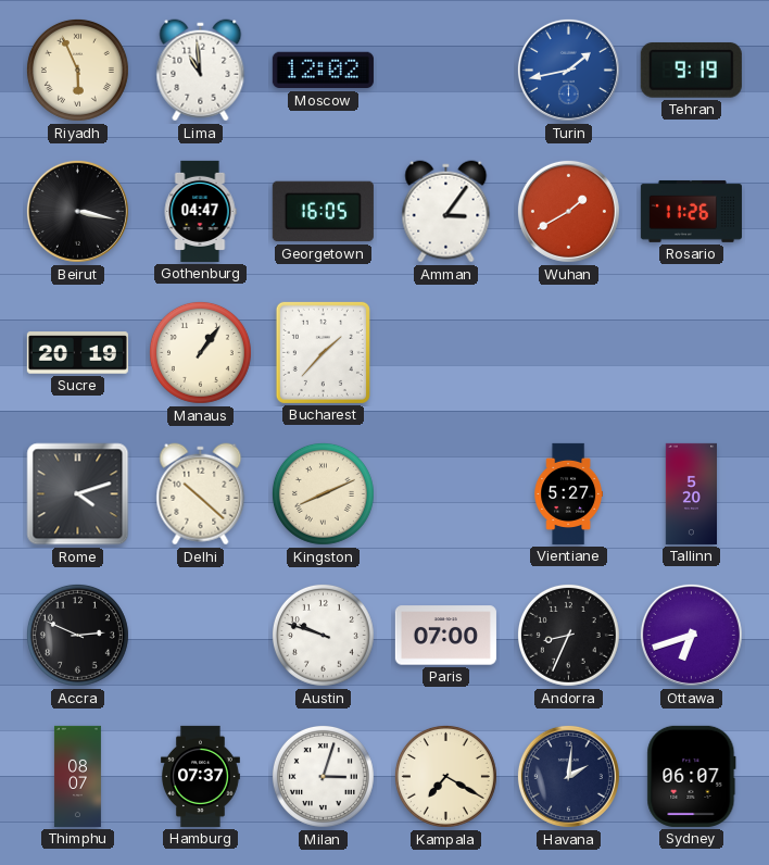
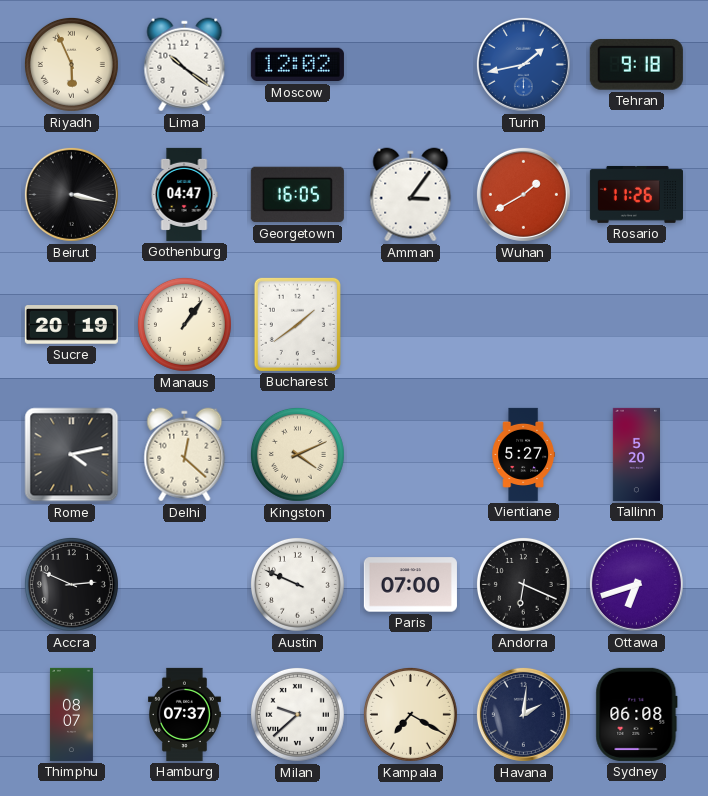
Lima: 10:59 -> 10:21
Tehran: 9:19 -> 9:18
Bucharest: 1:37 -> 1:39
Rome: 4:12 -> 4:13
Delhi: 10:22 -> 12:22
Kingston: 8:11 -> 4:11
Austin: 9:48 -> 9:49
Andorra: 8:34 -> 6:19
Milan: 3:03 -> 9:38
Sydney: 06:07 -> 06:08
